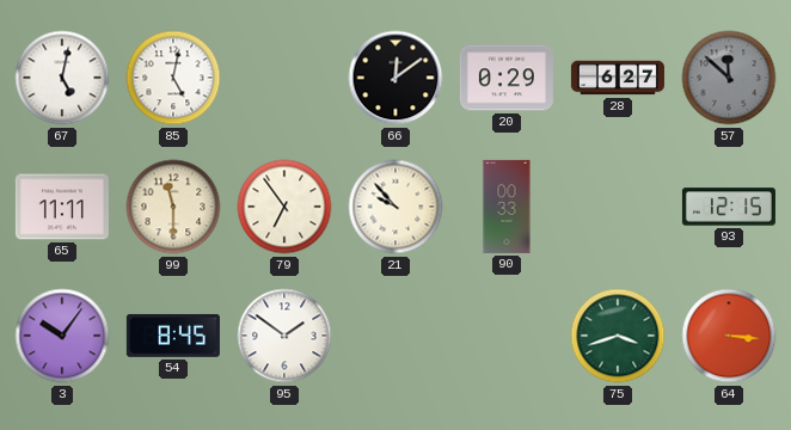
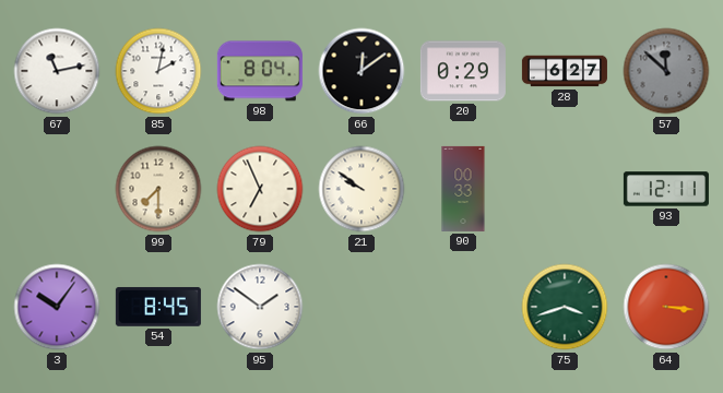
67: 5:02 -> 11:13
85: 5:02 -> 2:02
98: none -> 8:04
65: 11:11 -> none
99: 11:30 -> 7:30
79: 6:54 -> 6:56
21: 9:53 -> 9:51
93: 12:15 -> 12:11
